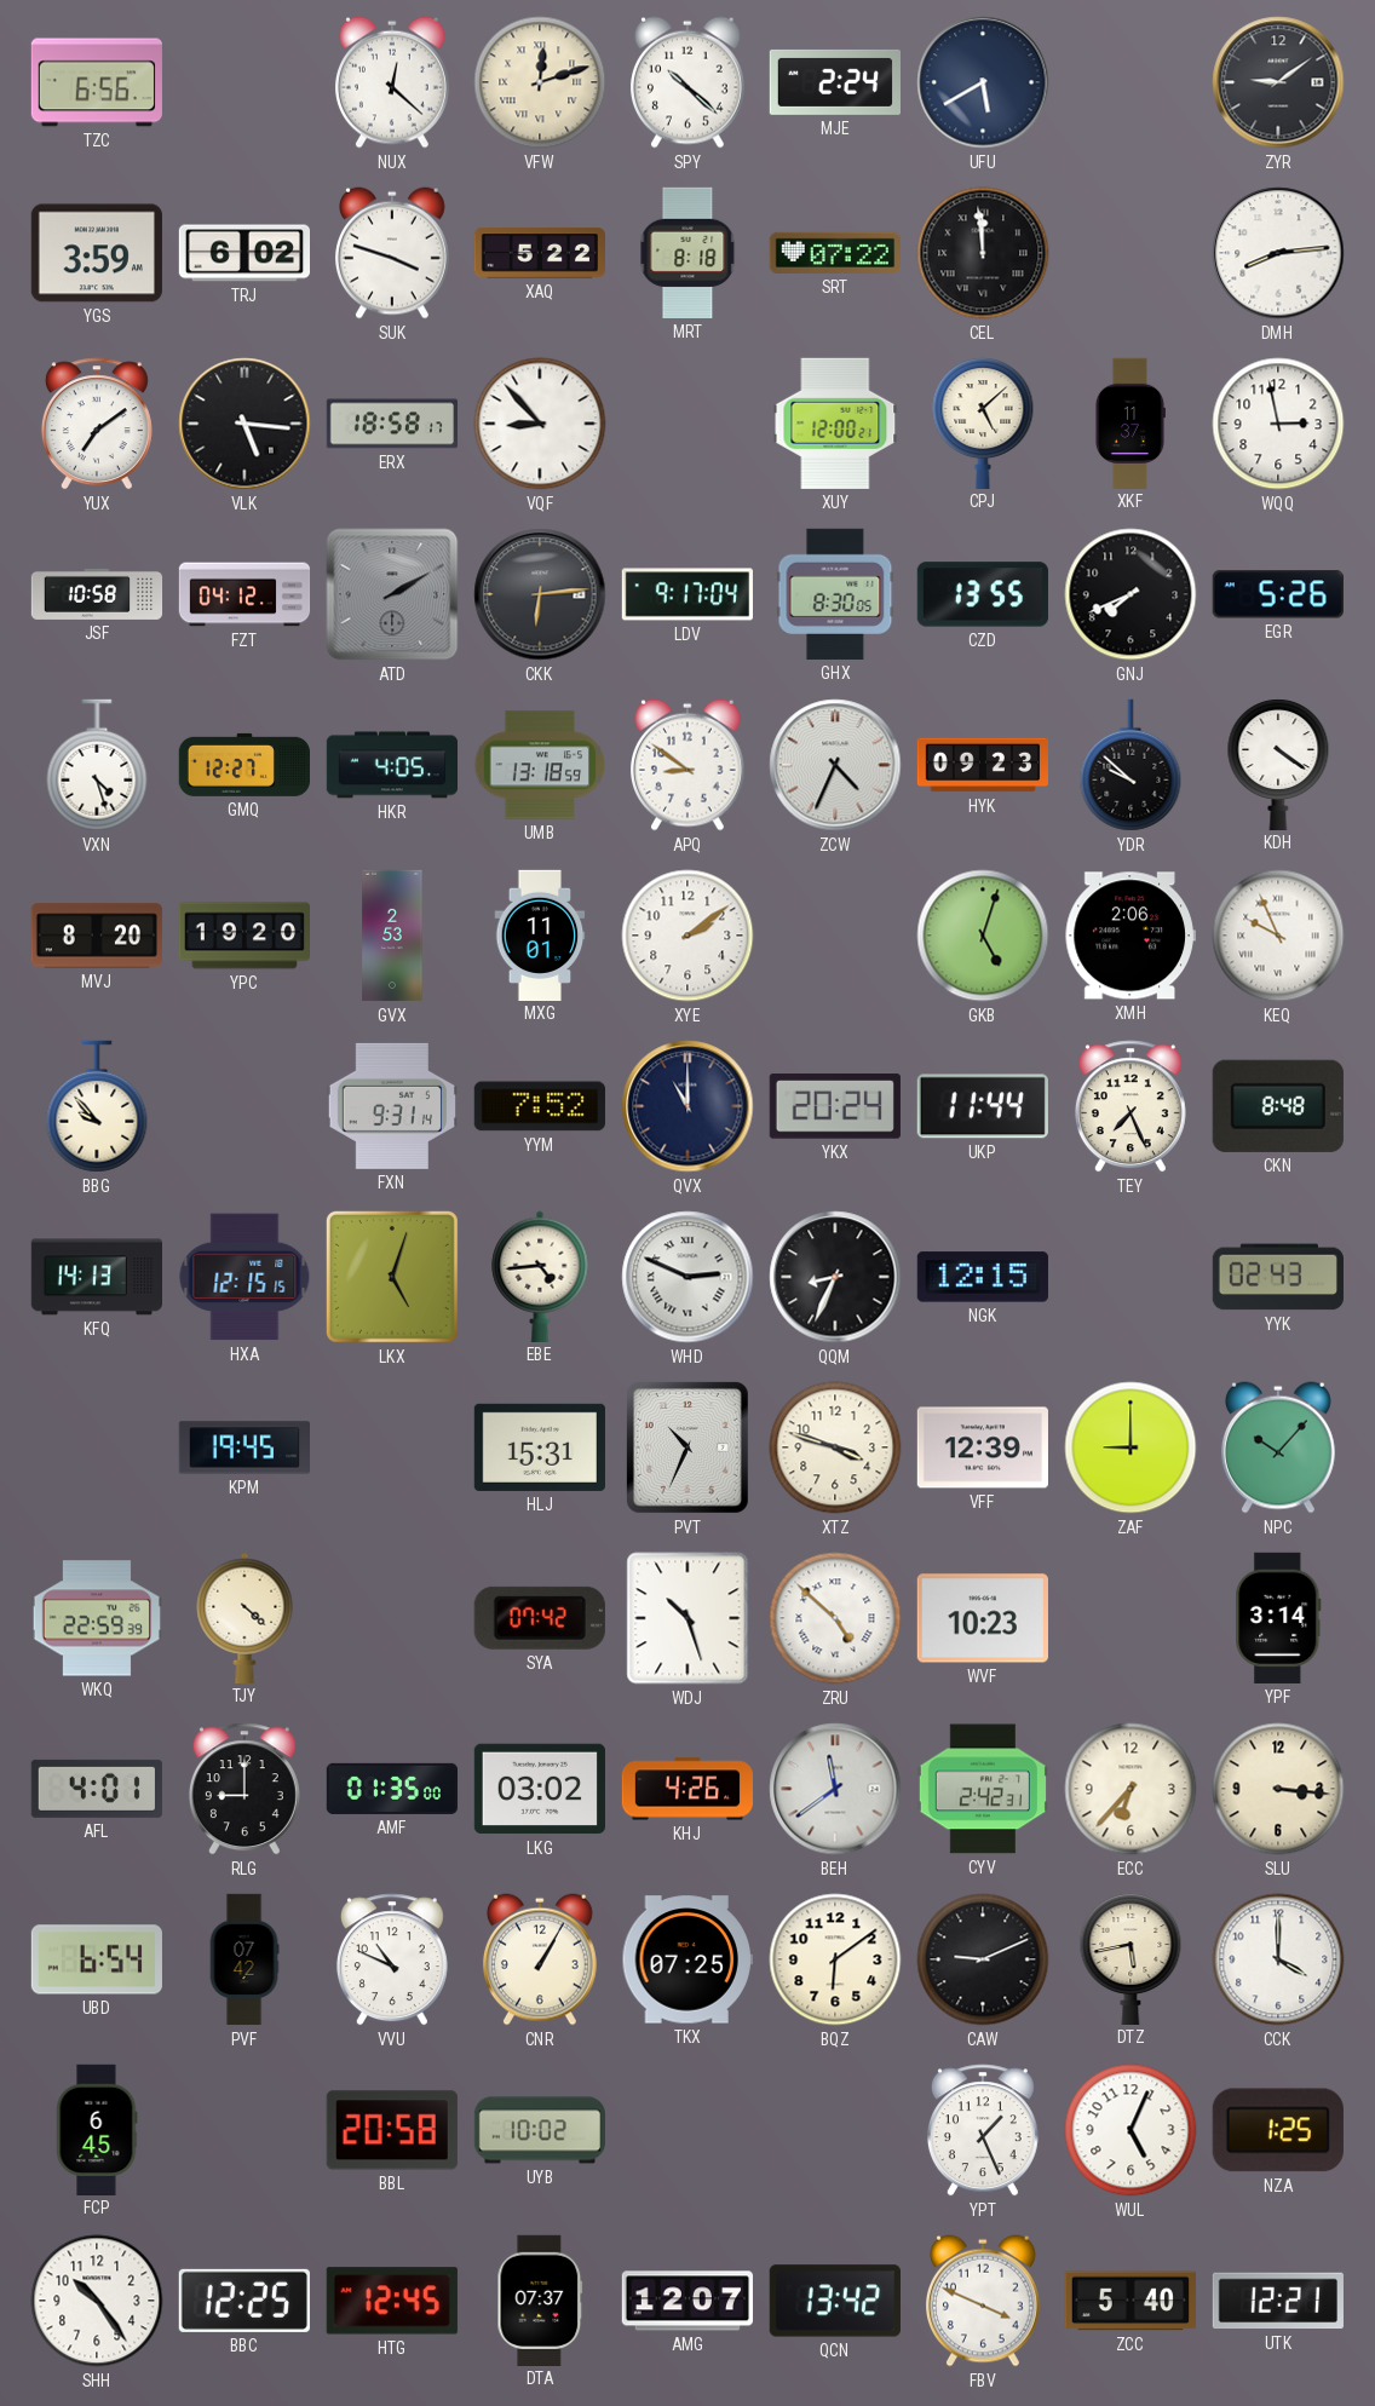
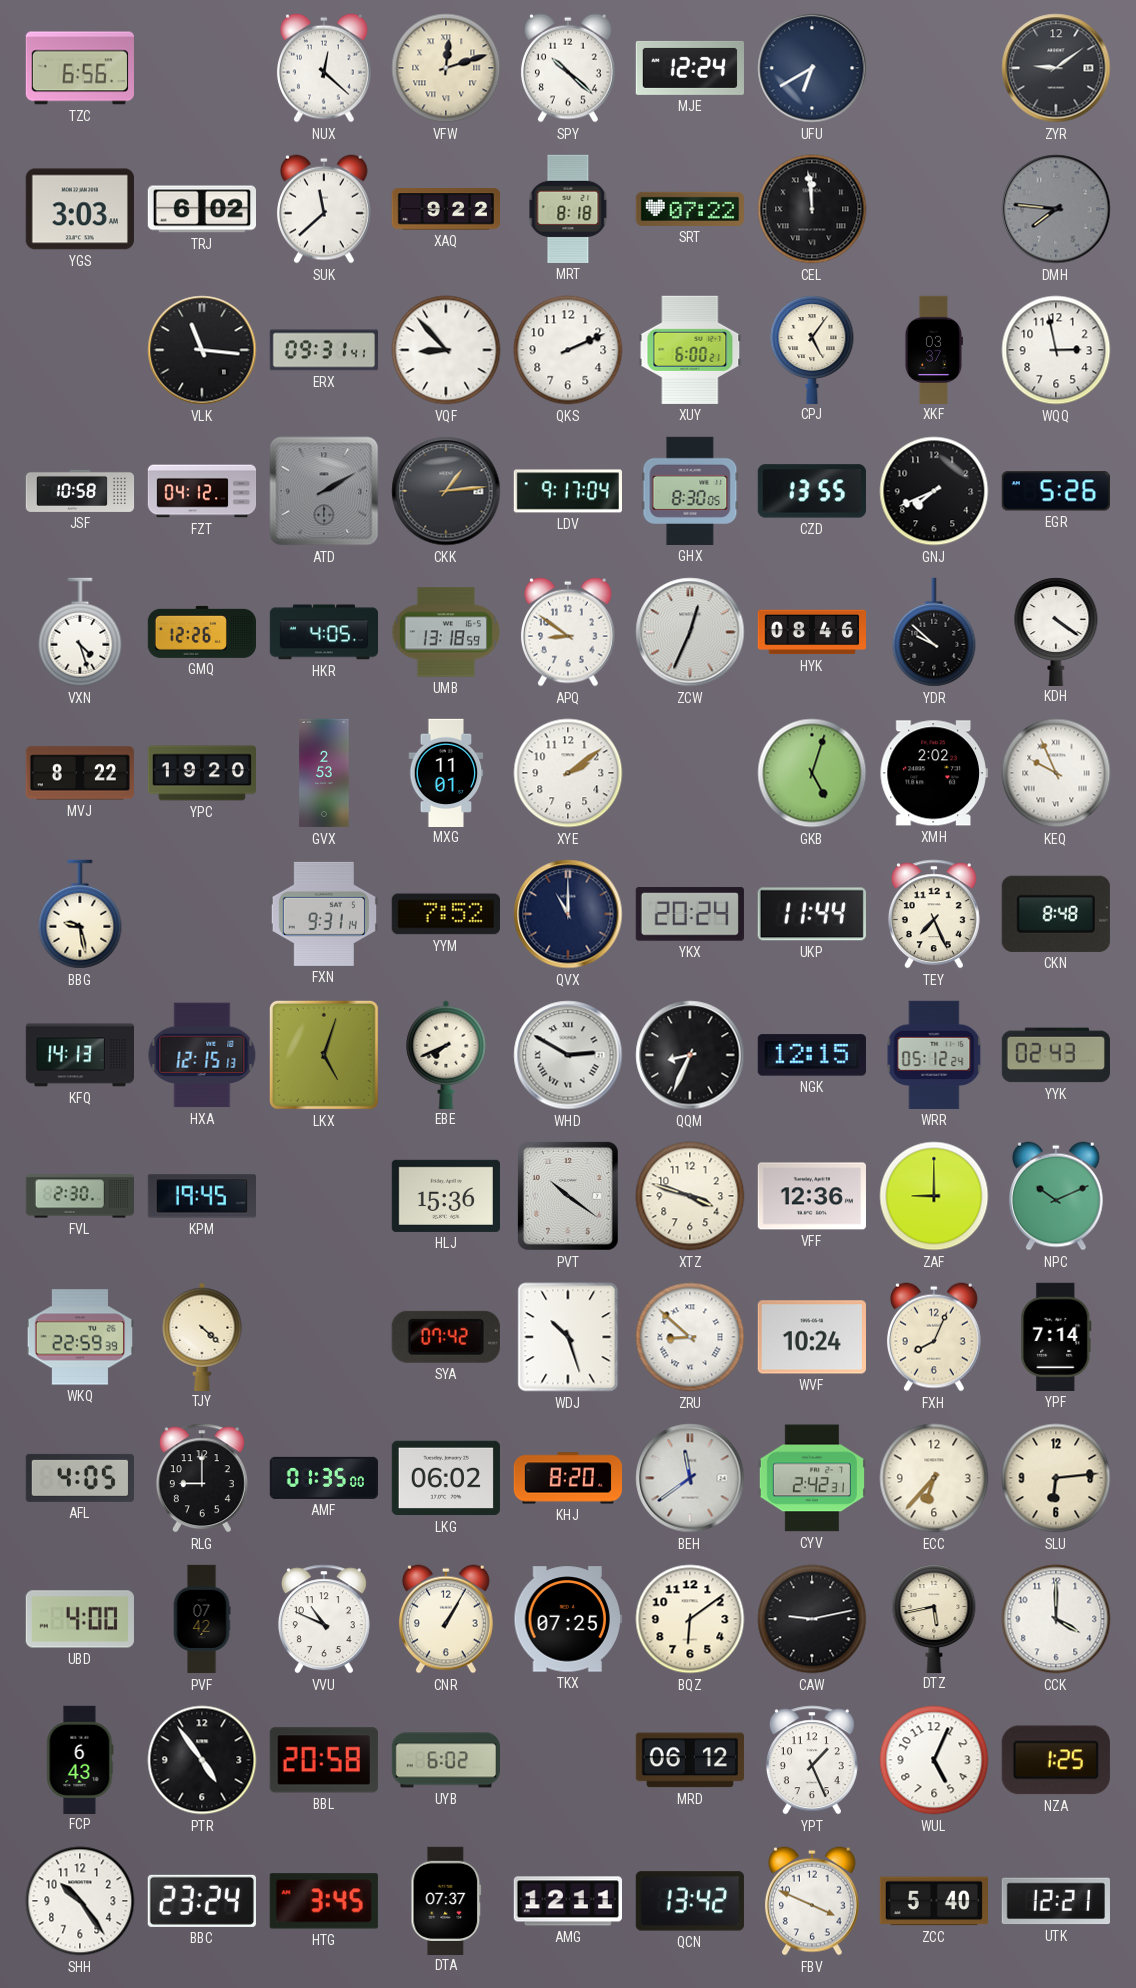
MJE: 2:24 -> 12:24
UFU: 5:40 -> 6:40
YGS: 3:59 -> 3:03
SUK: 3:48 -> 11:38
XAQ: 5:22 -> 9:22
DMH: 8:14 -> 7:46
DMH dial: white -> grey
YUX: 7:09 -> none
VLK: 5:16 -> 11:16
ERX: 18:58 -> 09:31
QKS: none -> 2:11
XUY: 12:00 -> 6:00
CPJ: 5:08 -> 5:06
XKF: 11:37 -> 03:37
CKK: 6:14 -> 1:14
GMQ: 12:27 -> 12:26
ZCW: 4:34 -> 12:34
HYK: 09:23 -> 08:46
MVJ: 8:20 -> 8:22
XMH: 2:06 -> 2:02
BBG: 9:53 -> 9:28
HXA: 12:15:15 -> 12:15:13
EBE: 4:44 -> 7:41
WHD: 2:49 -> 2:50
WRR: none -> 05:12
FVL: none -> 2:30
HLJ: 15:31 -> 15:36
PVT: 10:34 -> 10:21
VFF: 12:39 -> 12:36
NPC: 10:07 -> 10:11
ZRU: 4:52 -> 8:52
WVF: 10:23 -> 10:24
FXH: none -> 8:04
YPF: 3:14 -> 7:14
AFL: 4:01 -> 4:05
LKG: 03:02 -> 06:02
KHJ: 4:26 -> 8:20
SLU: 3:16 -> 6:14
UBD: 6:54 -> 4:00
CAW: 9:11 -> 9:13
FCP: 6:45 -> 6:43
PTR: none -> 4:54
UYB: 10:02 -> 6:02
MRD: none -> 06:12
BBC: 12:25 -> 23:24
HTG: 12:45 -> 3:45
AMG: 12:07 -> 12:11
